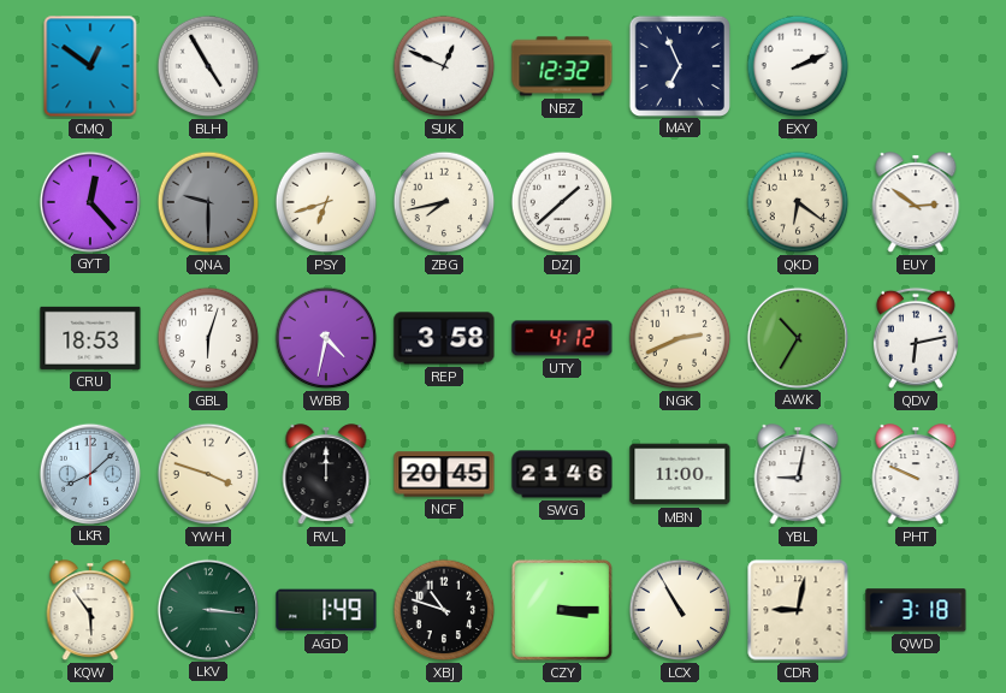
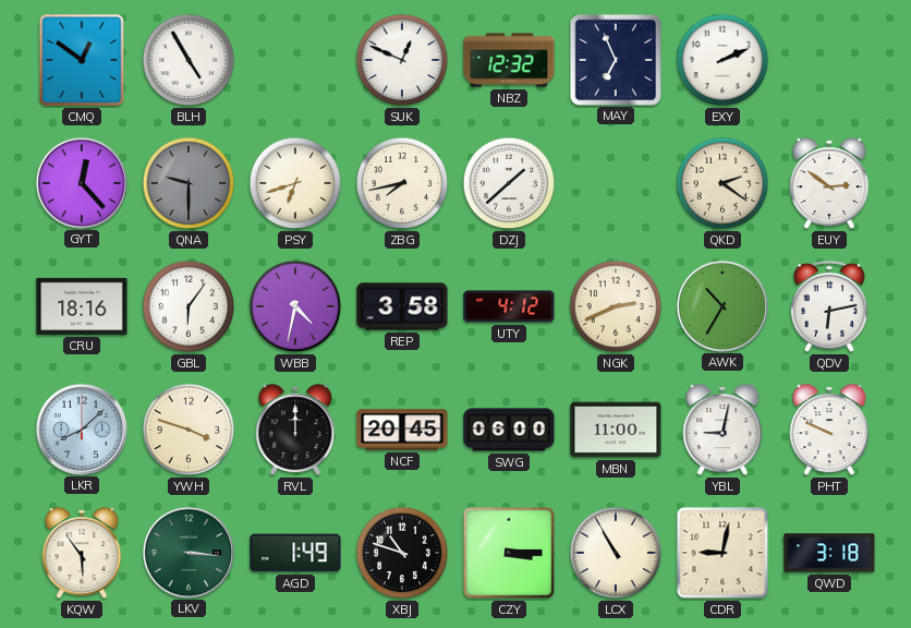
QKD: 6:21 -> 2:21
CRU: 18:53 -> 18:16
GBL: 6:03 -> 6:06
SWG: 21:46 -> 06:00
